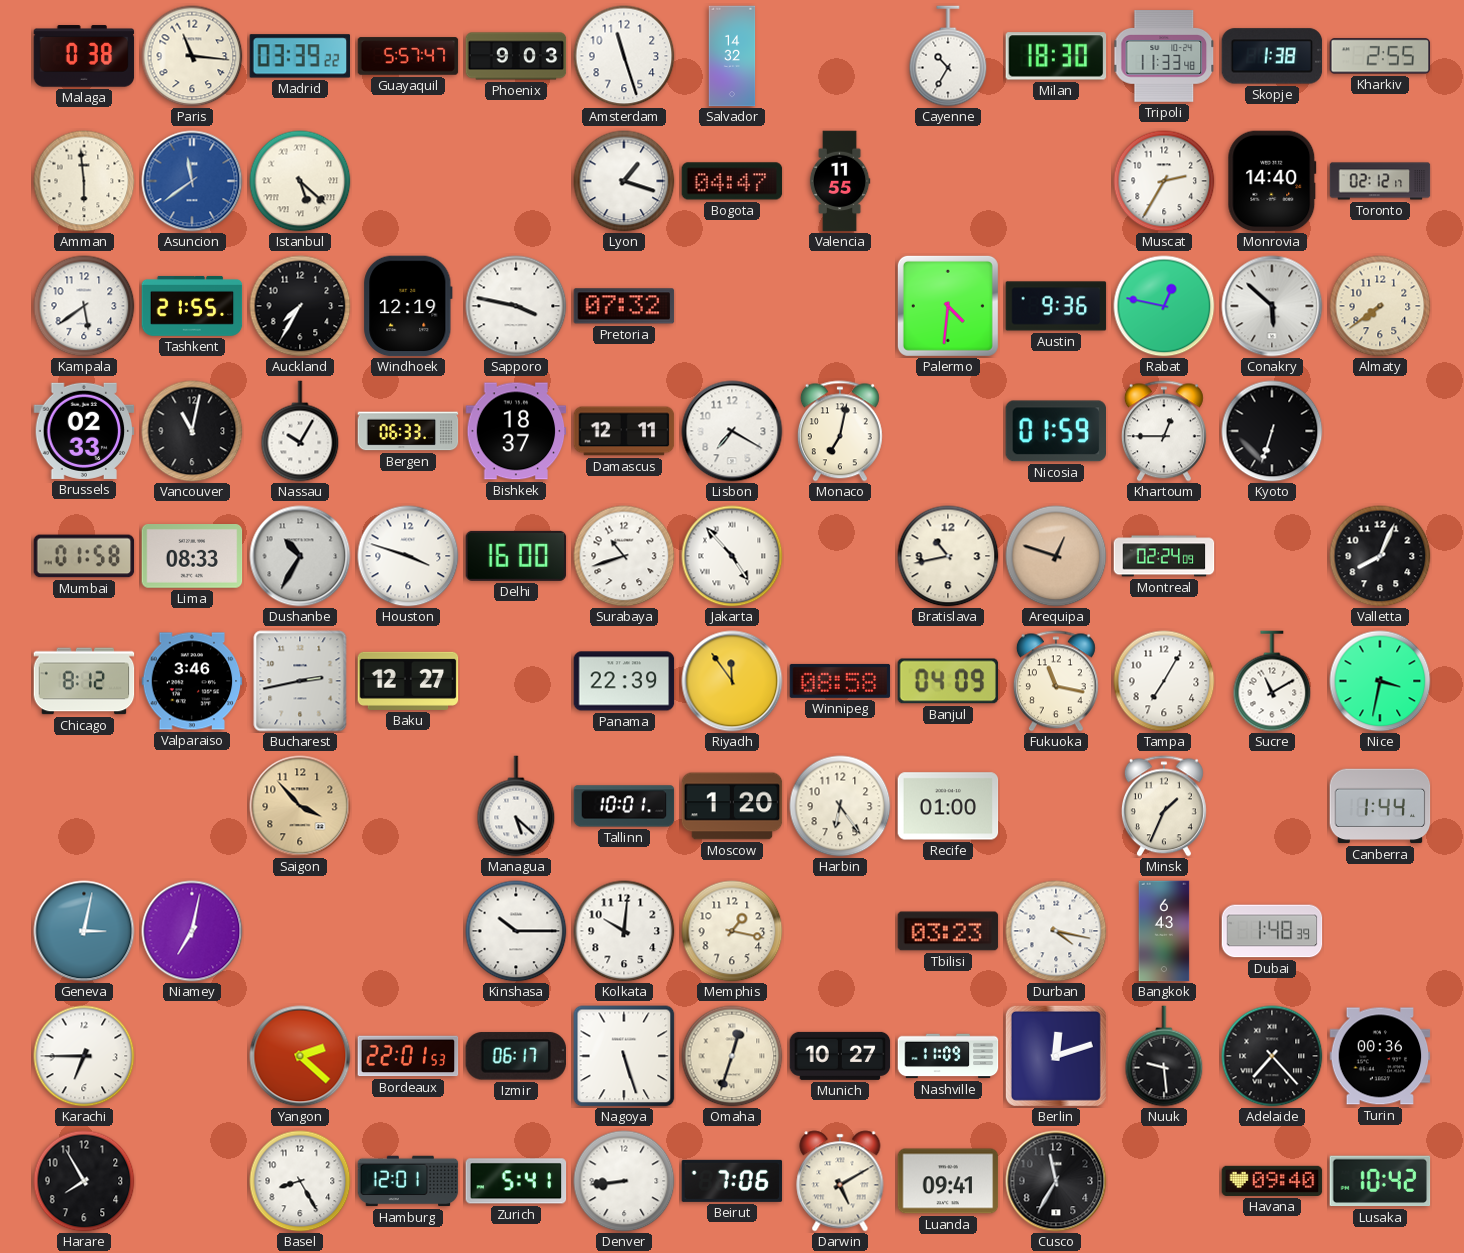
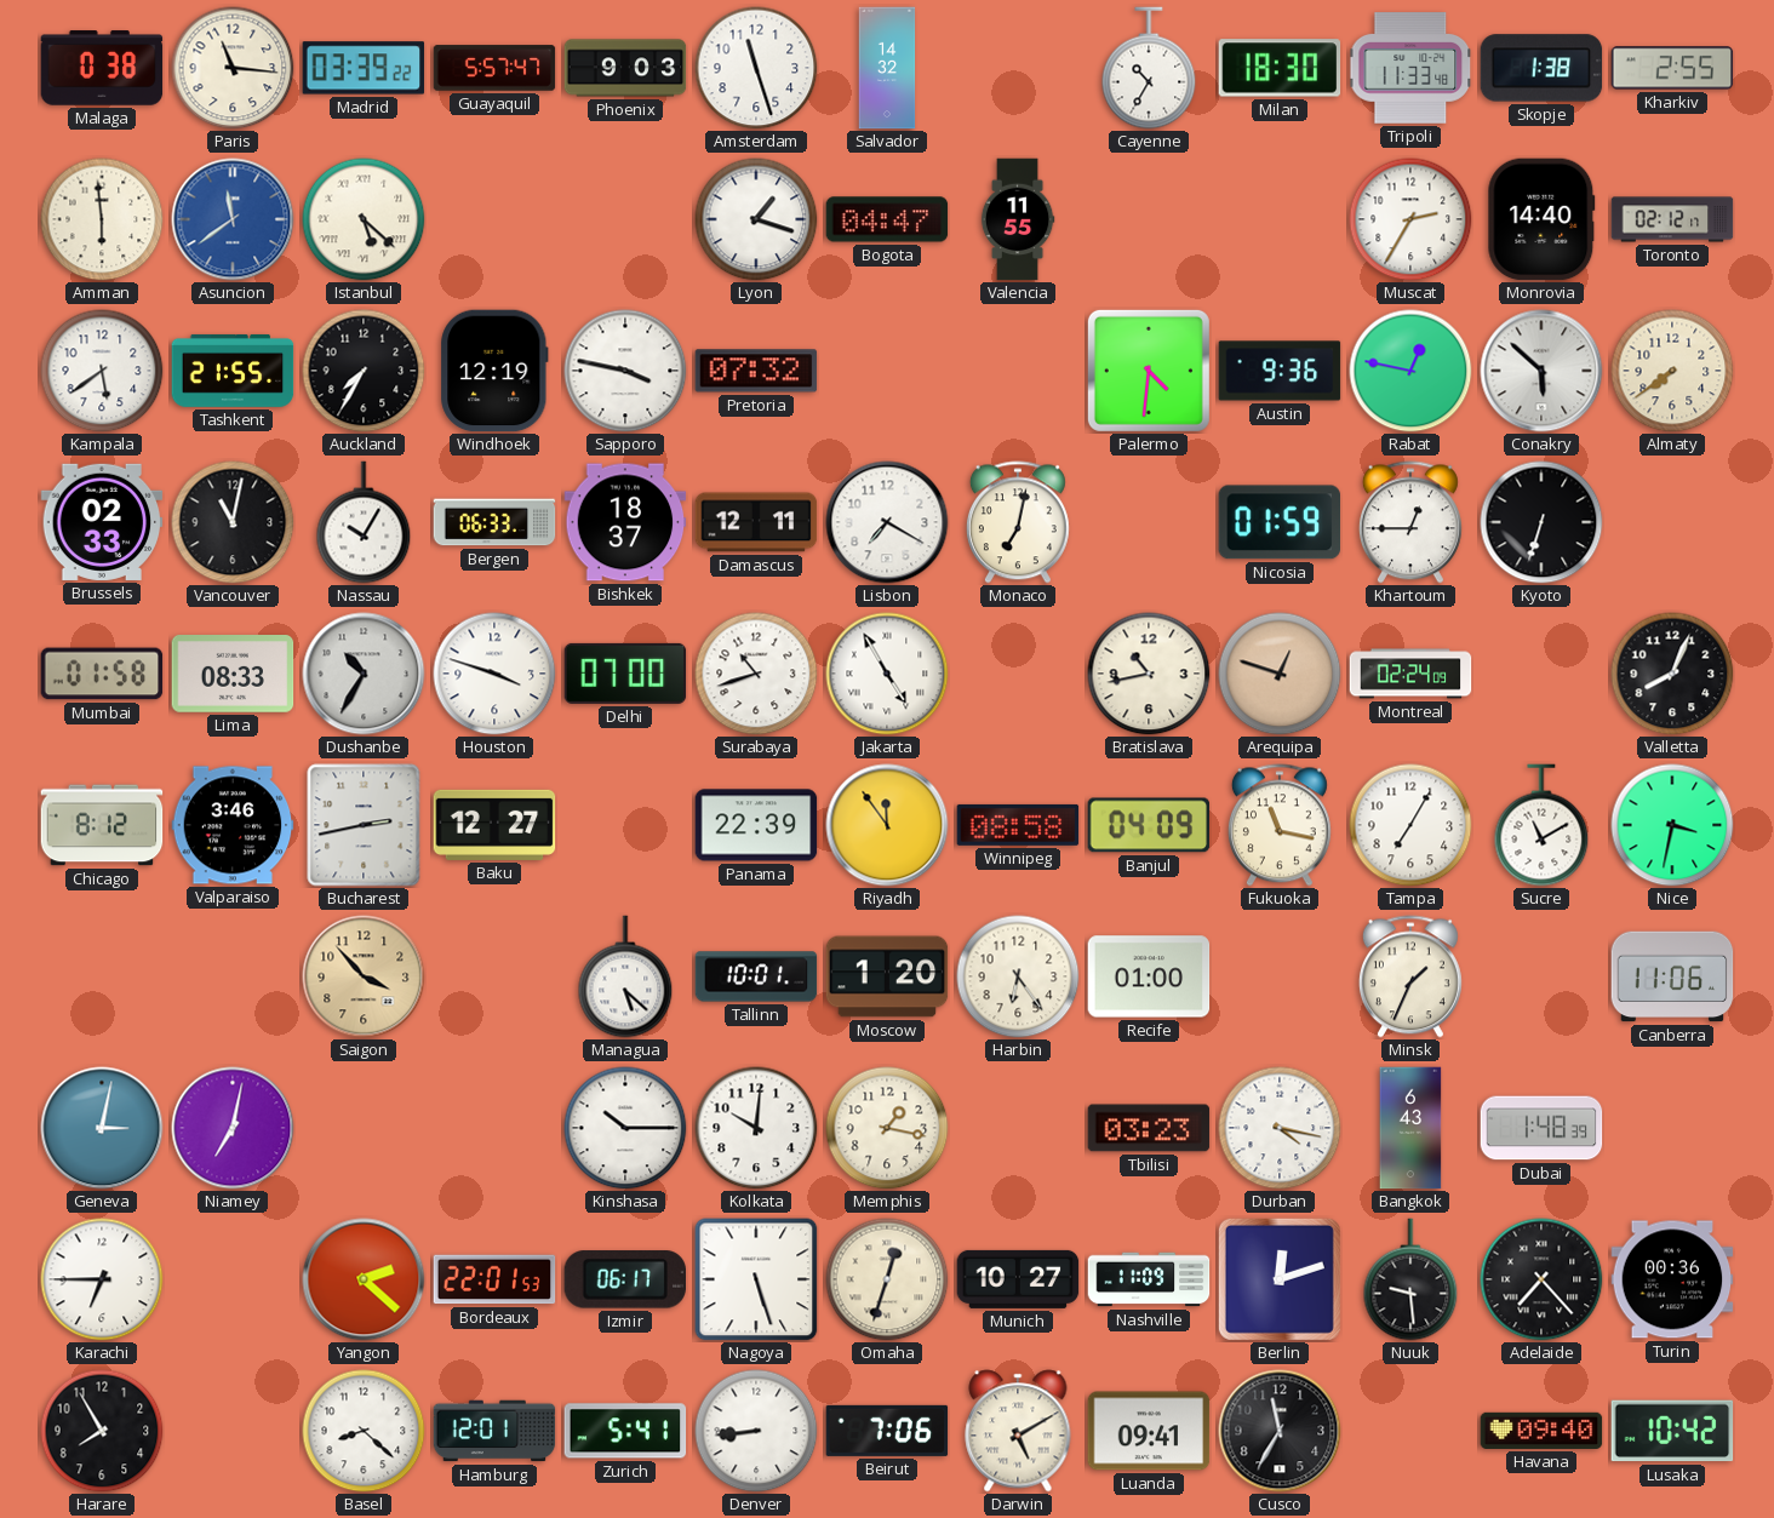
Delhi: 16:00 -> 07:00
Jakarta: 4:53 -> 4:55
Canberra: 1:44 -> 11:06
Basel: 8:25 -> 8:22
